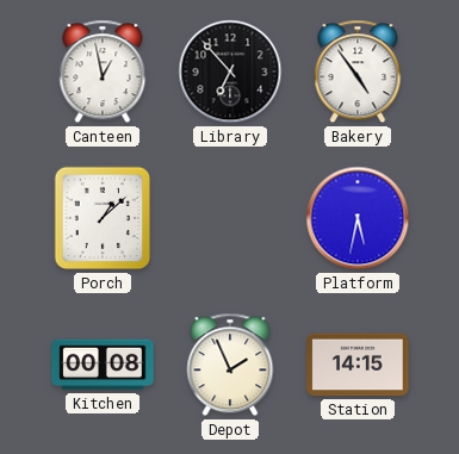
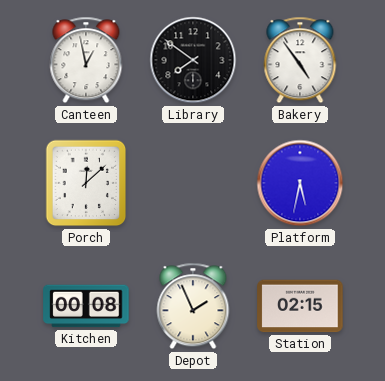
Library: 6:53 -> 7:51
Porch: 1:08 -> 12:08
Station: 14:15 -> 02:15
